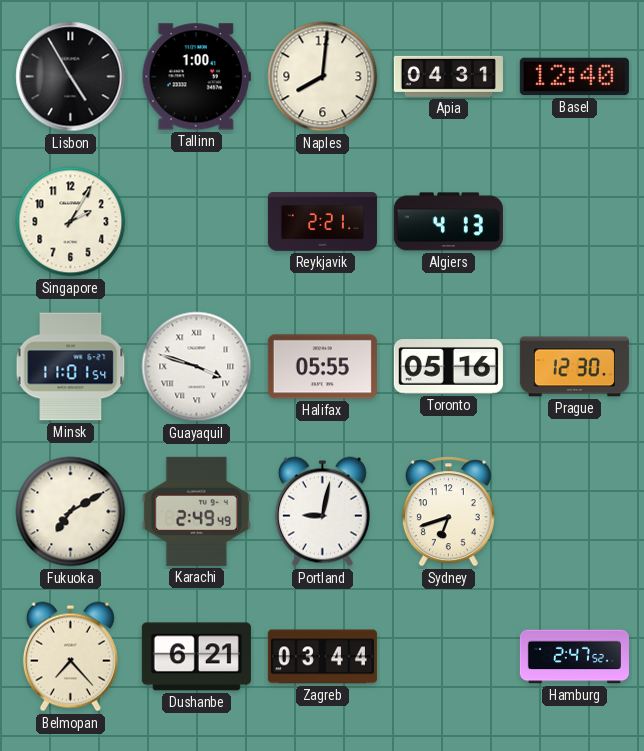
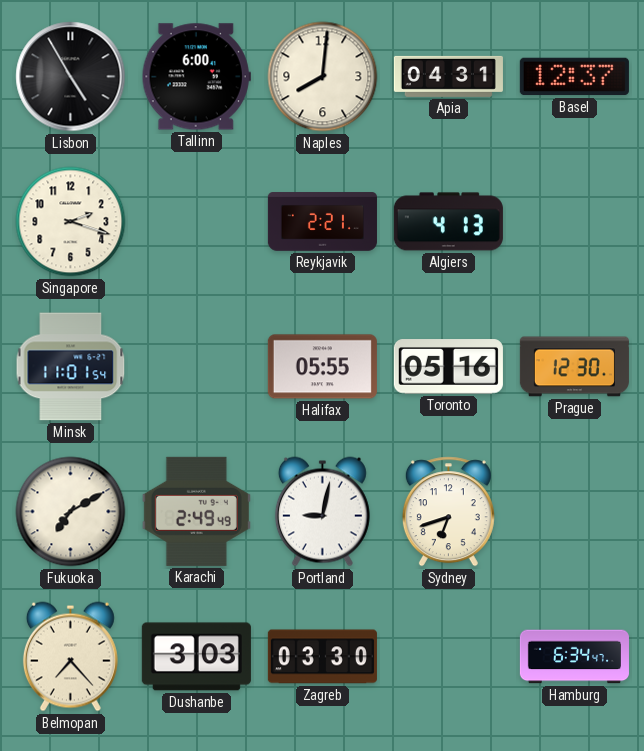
Tallinn: 1:00 -> 6:00
Basel: 12:40 -> 12:37
Singapore: 2:05 -> 2:18
Guayaquil: 3:48 -> none
Dushanbe: 6:21 -> 3:03
Zagreb: 03:44 -> 03:30
Hamburg: 2:47 -> 6:34
